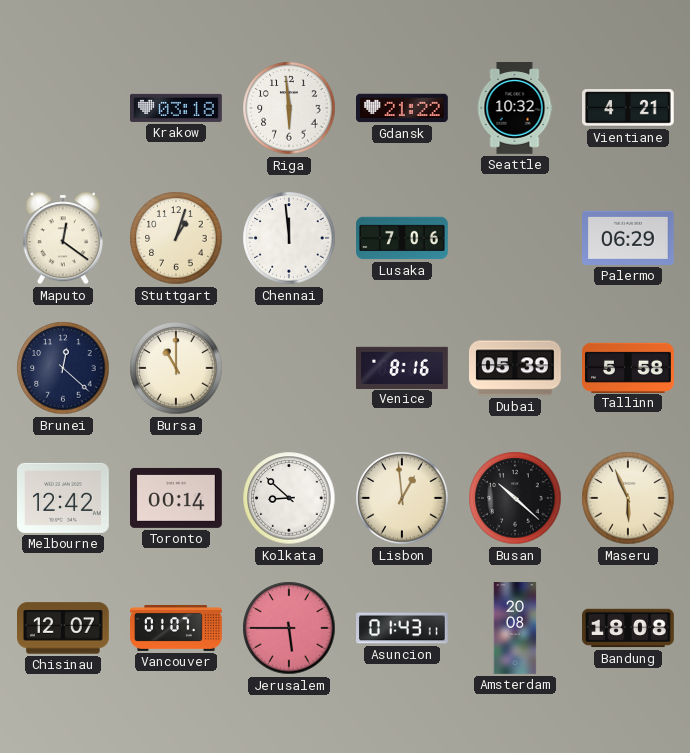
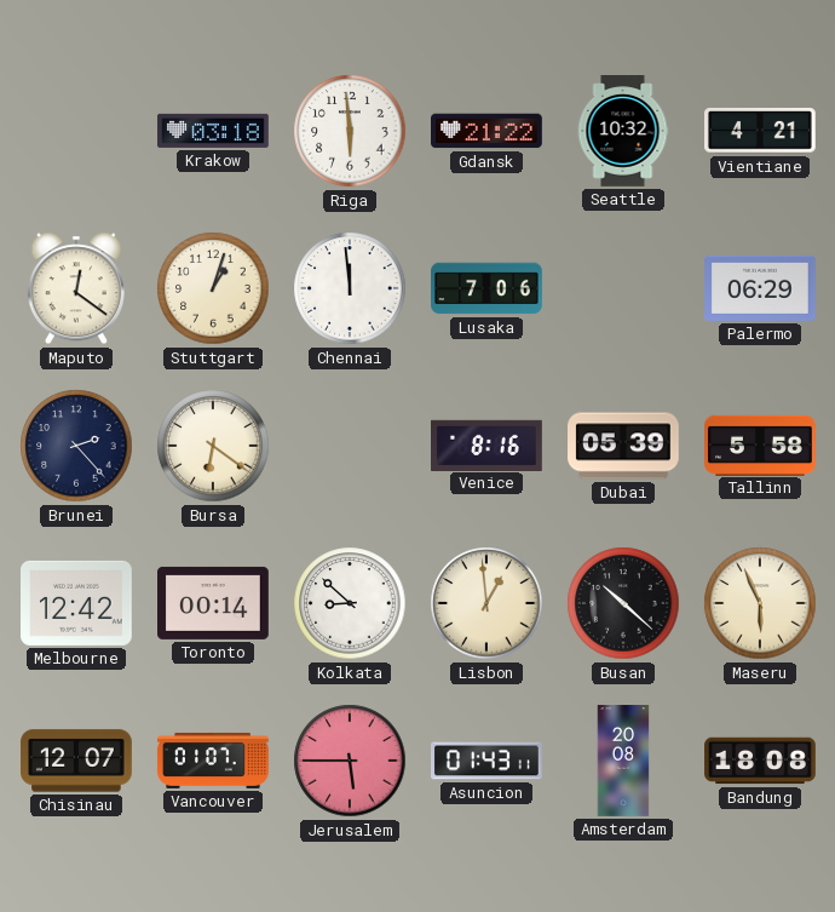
Brunei: 12:22 -> 2:23
Bursa: 11:00 -> 6:21
